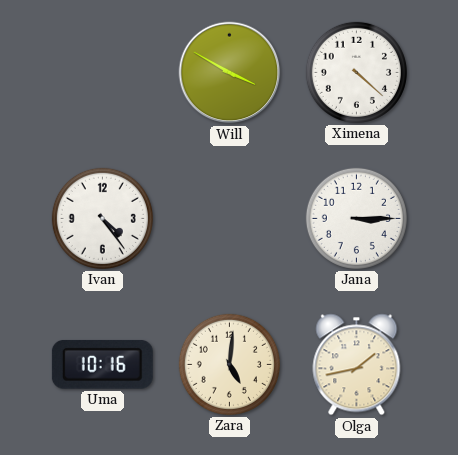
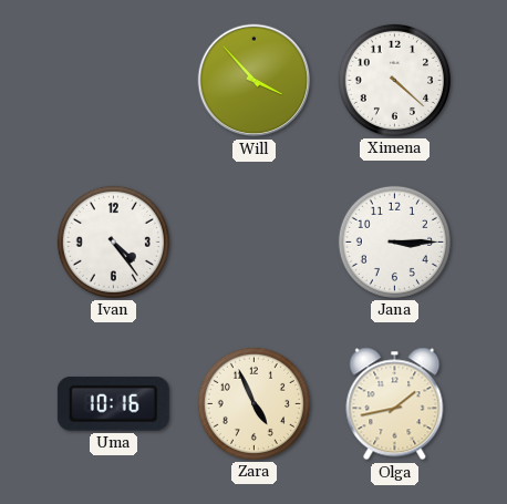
Will: 3:50 -> 3:53
Zara: 5:01 -> 4:56
